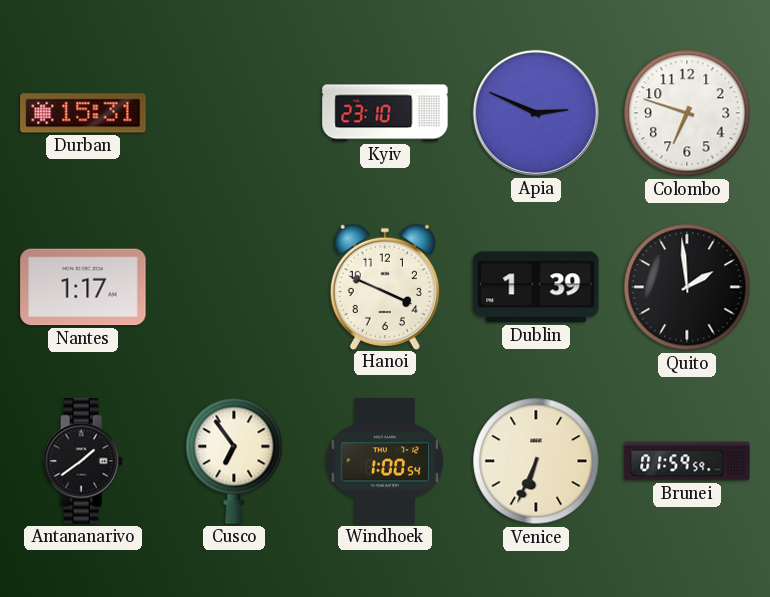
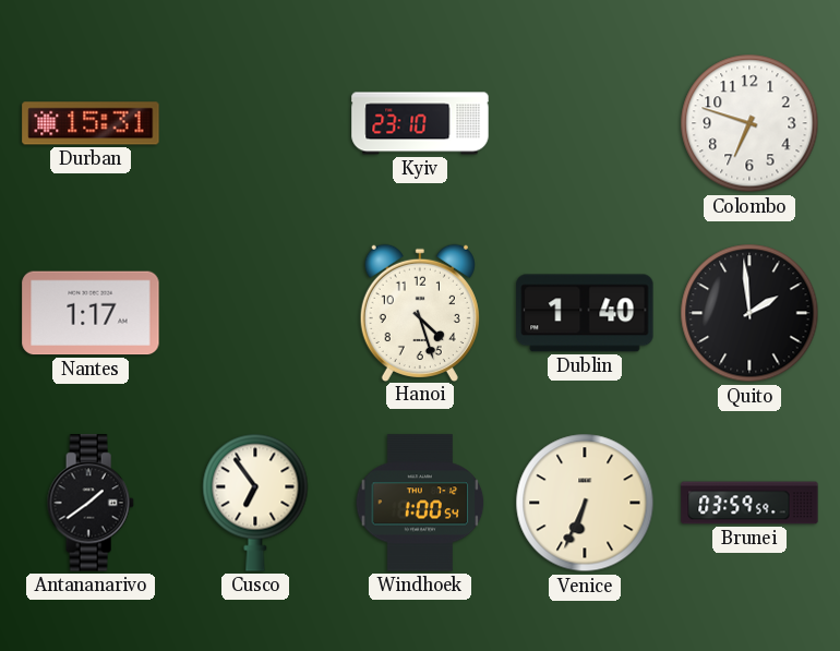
Apia: 2:49 -> none
Hanoi: 3:49 -> 4:27
Dublin: 1:39 -> 1:40
Brunei: 01:59 -> 03:59
